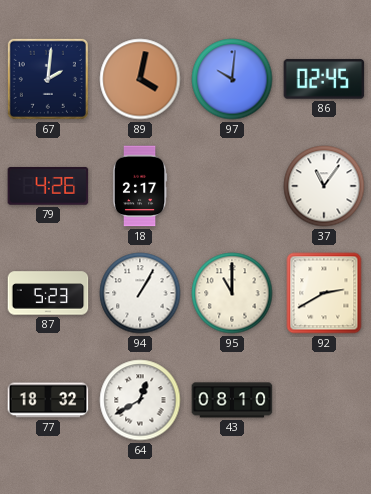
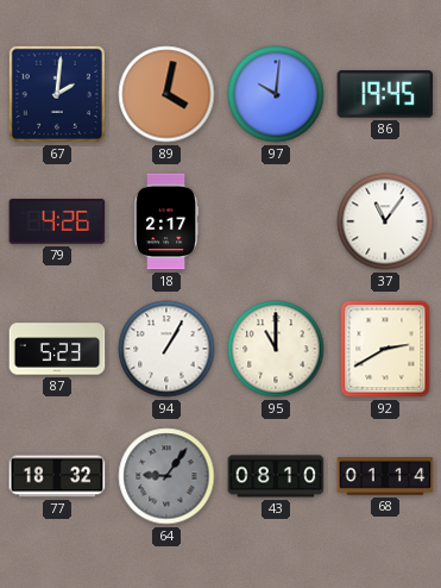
86: 02:45 -> 19:45
64: 12:40 -> 9:06
64 dial: white -> grey
68: none -> 01:14
